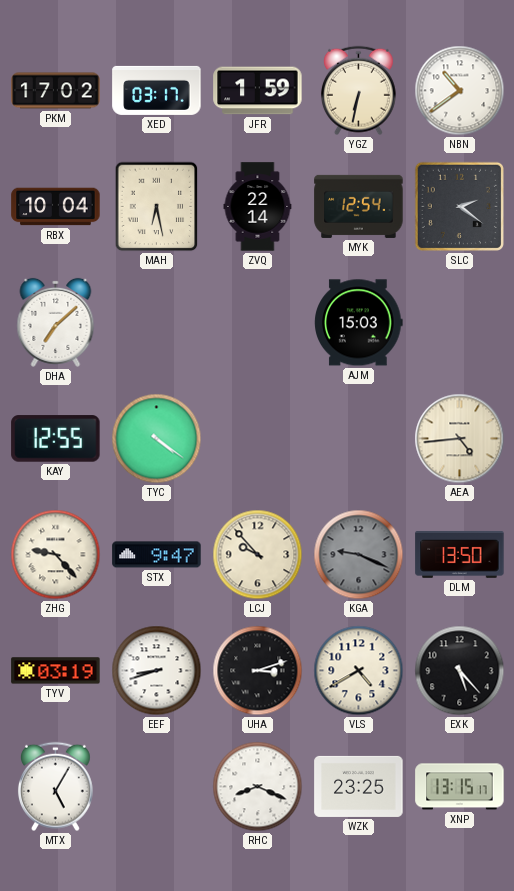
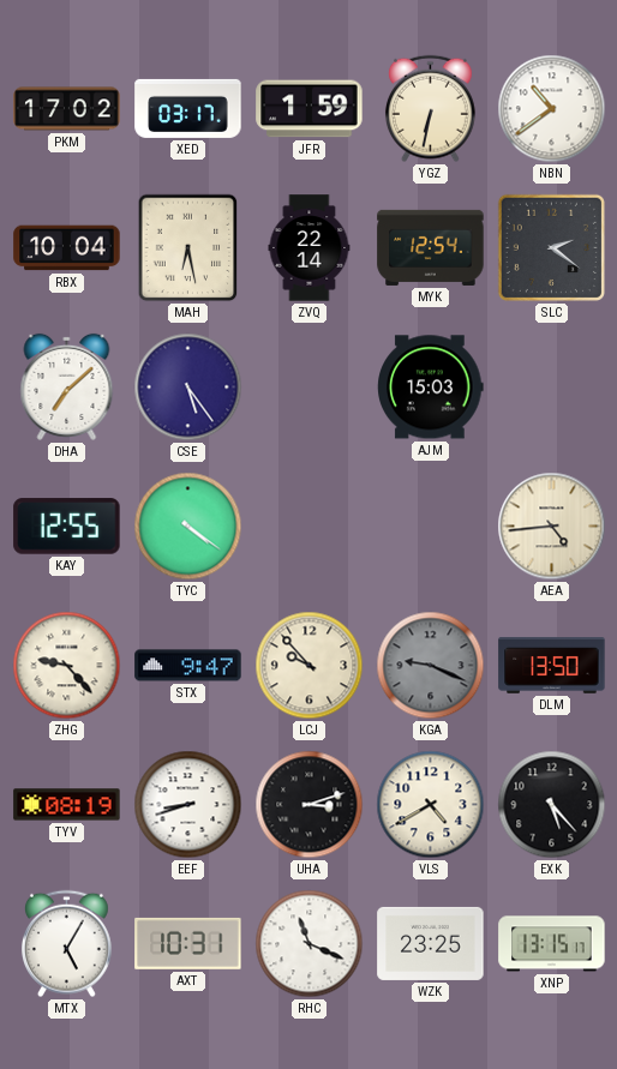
CSE: none -> 5:24
TYV: 03:19 -> 08:19
AXT: none -> 10:31
RHC: 8:19 -> 11:19
